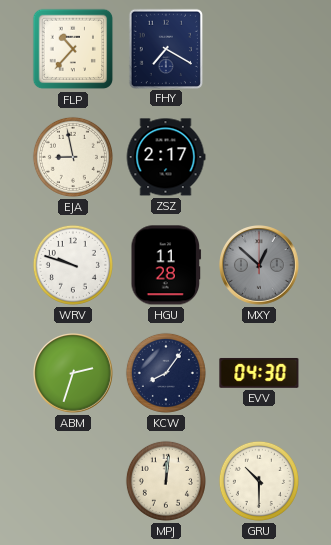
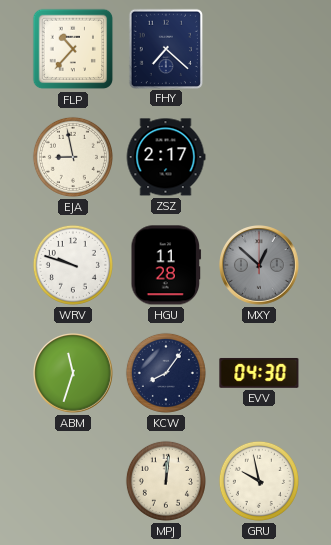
FHY: 7:20 -> 7:22
ABM: 2:33 -> 11:33
GRU: 10:30 -> 9:58
